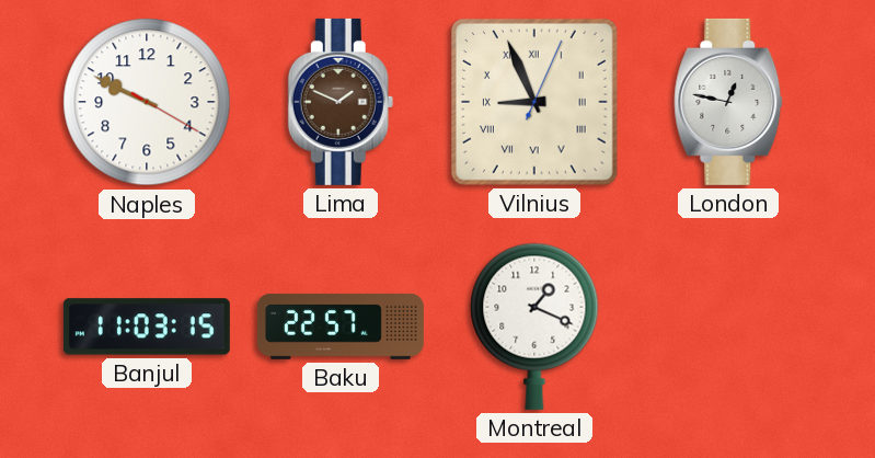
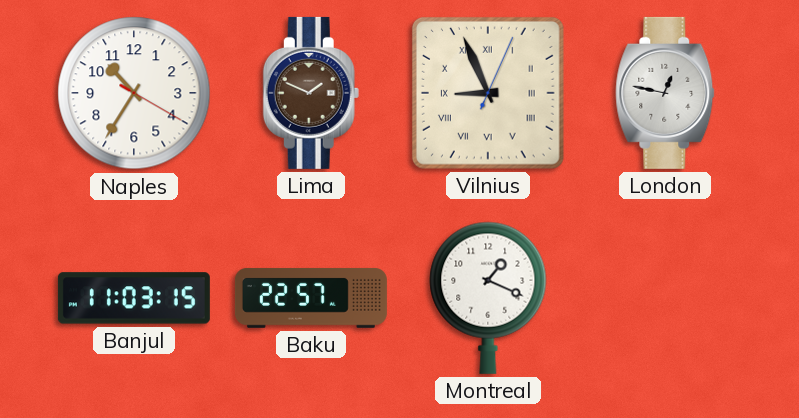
Naples: 9:49 -> 10:35
